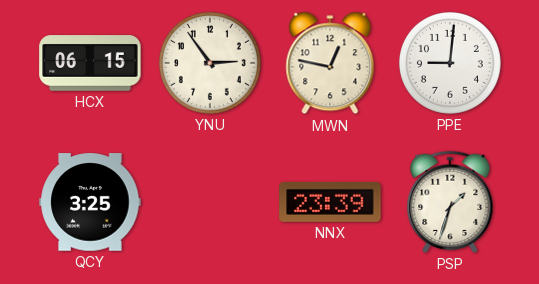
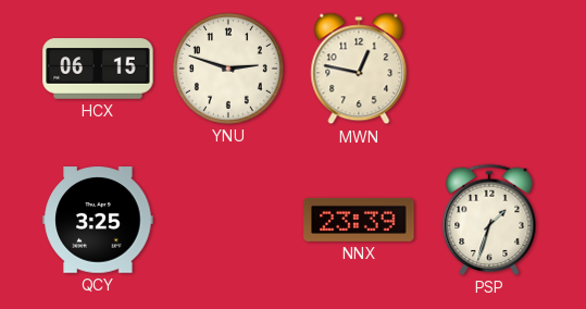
YNU: 2:54 -> 2:48
PPE: 9:01 -> none
